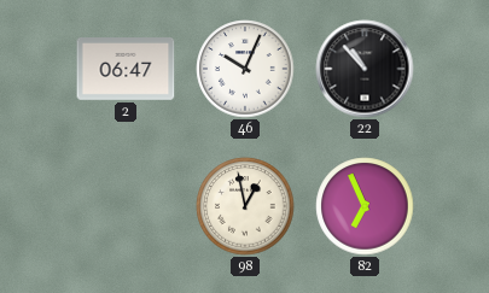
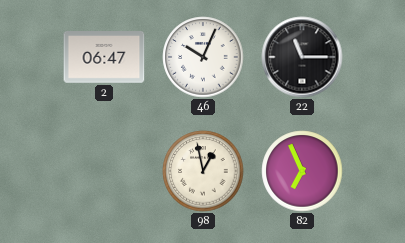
22: 10:53 -> 11:15
